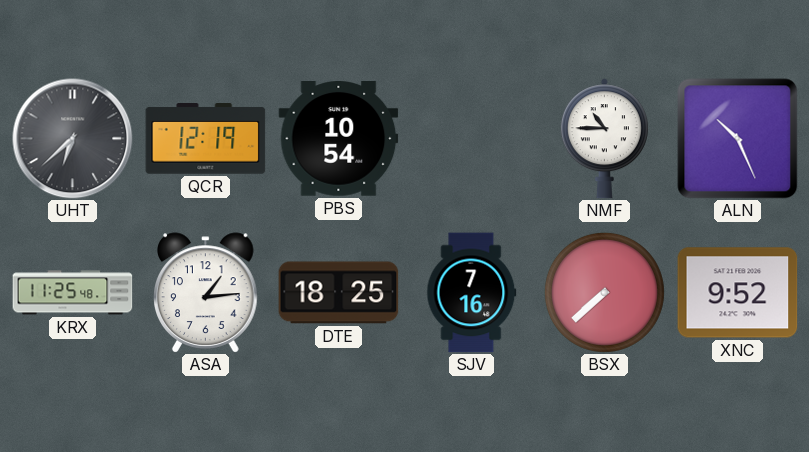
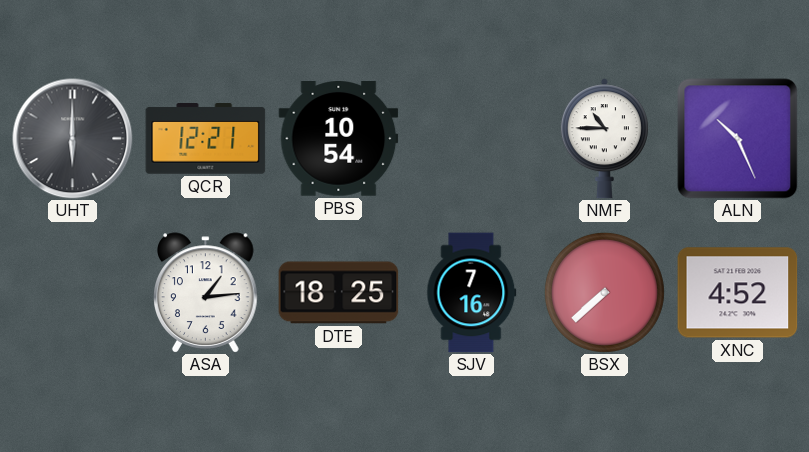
UHT: 6:38 -> 6:00
QCR: 12:19 -> 12:21
KRX: 11:25 -> none
XNC: 9:52 -> 4:52
